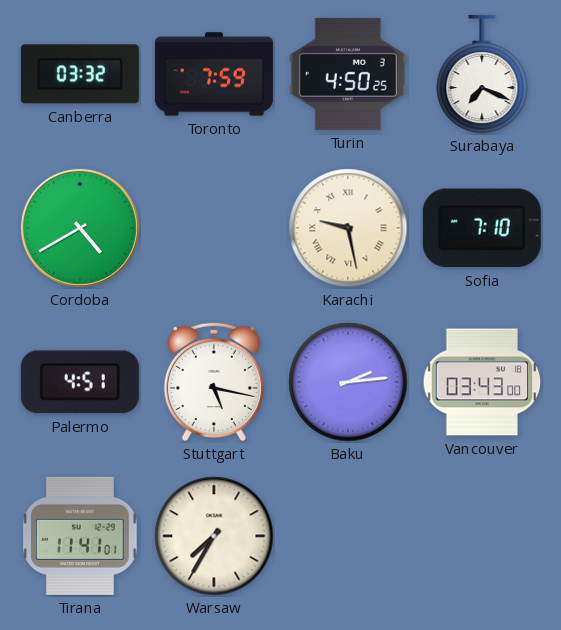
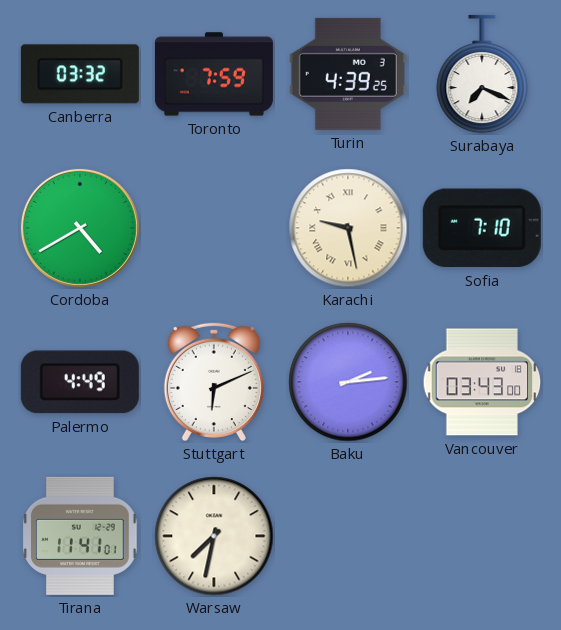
Turin: 4:50 -> 4:39
Palermo: 4:51 -> 4:49
Stuttgart: 5:17 -> 6:11
Warsaw: 7:35 -> 7:32
